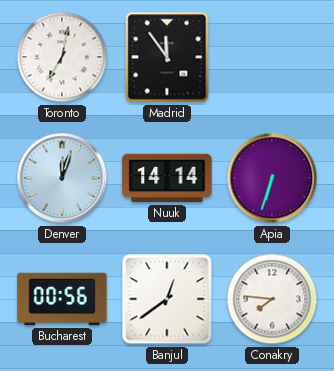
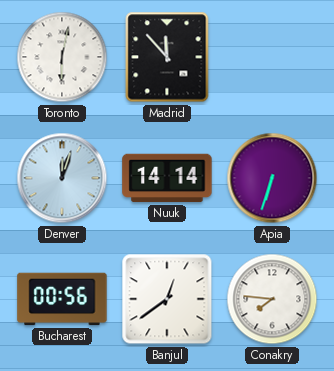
Toronto: 7:02 -> 6:02
Madrid: 11:54 -> 11:53
